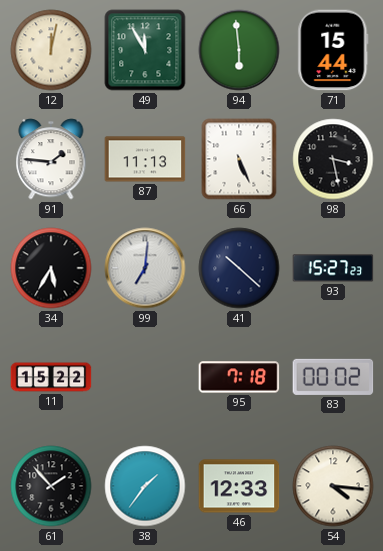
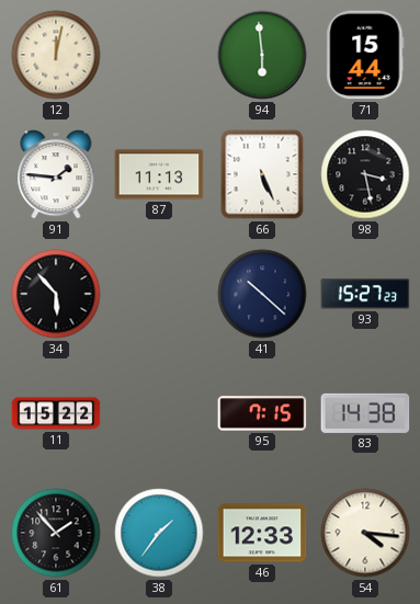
49: 11:55 -> none
34: 5:35 -> 5:53
99: 7:01 -> none
95: 7:18 -> 7:15
83: 00:02 -> 14:38
